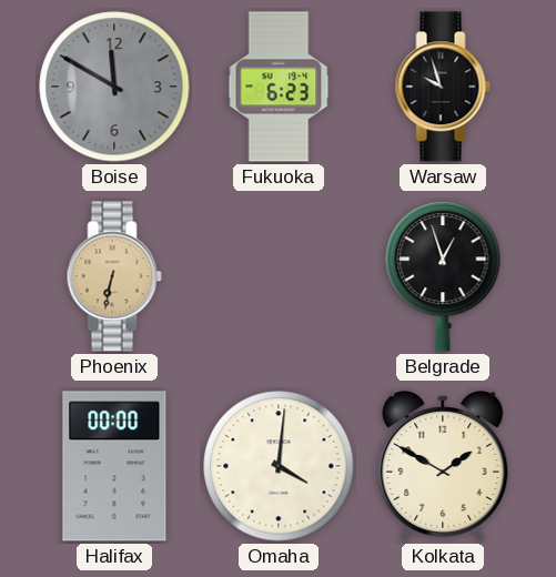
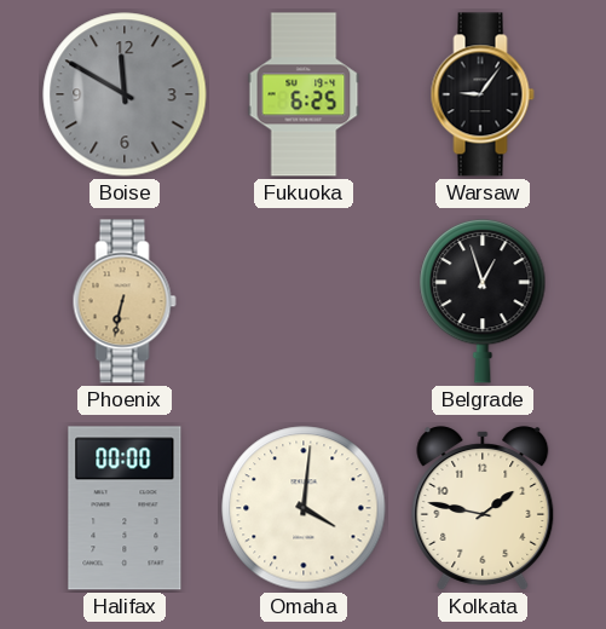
Fukuoka: 6:23 -> 6:25
Warsaw: 9:57 -> 9:06
Kolkata: 1:50 -> 1:47
